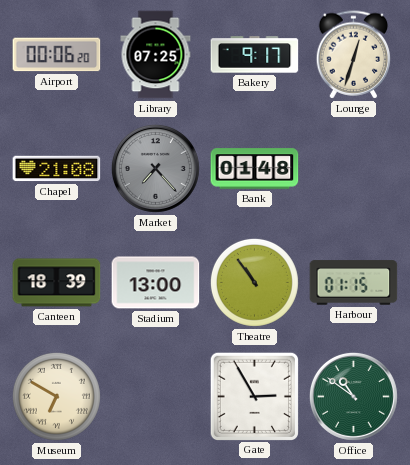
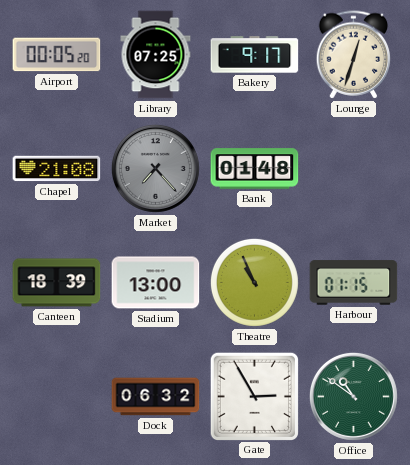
Airport: 00:06 -> 00:05
Theatre: 10:54 -> 10:56
Museum: 6:50 -> none
Dock: none -> 06:32
